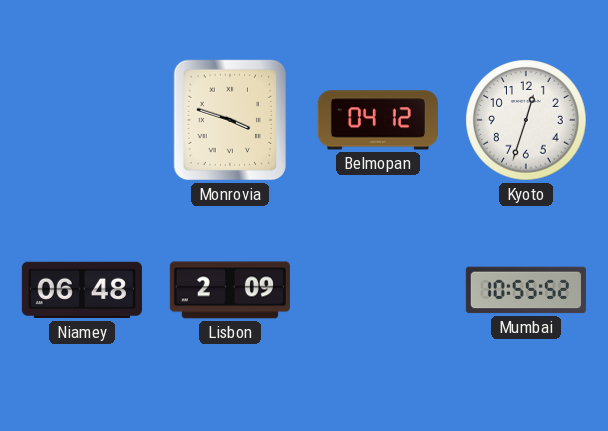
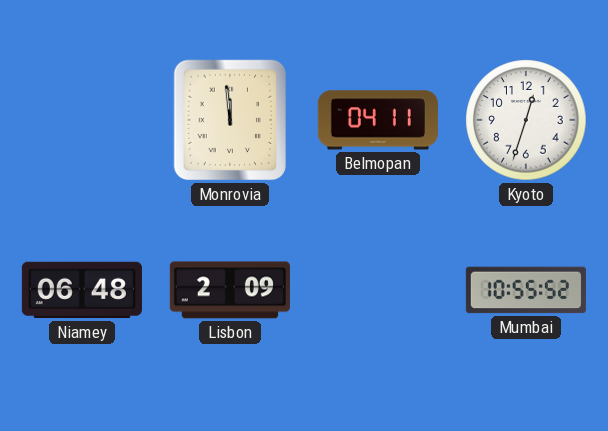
Monrovia: 3:48 -> 11:59
Belmopan: 04:12 -> 04:11
